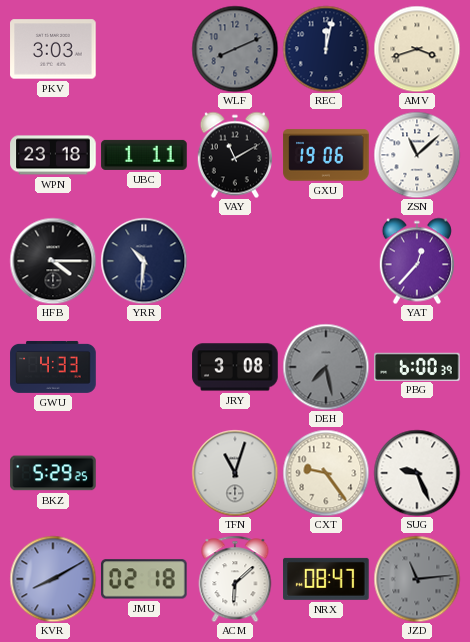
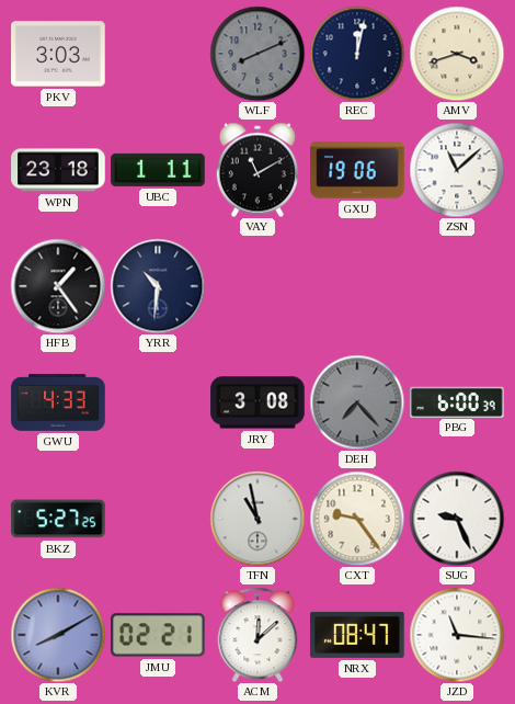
HFB: 4:15 -> 1:24
YAT: 12:37 -> none
DEH: 7:28 -> 7:23
BKZ: 5:29 -> 5:27
TFN: 11:03 -> 10:58
JMU: 02:18 -> 02:21
ACM: 6:08 -> 12:08
JZD: 11:14 -> 11:16
JZD dial: grey -> white
